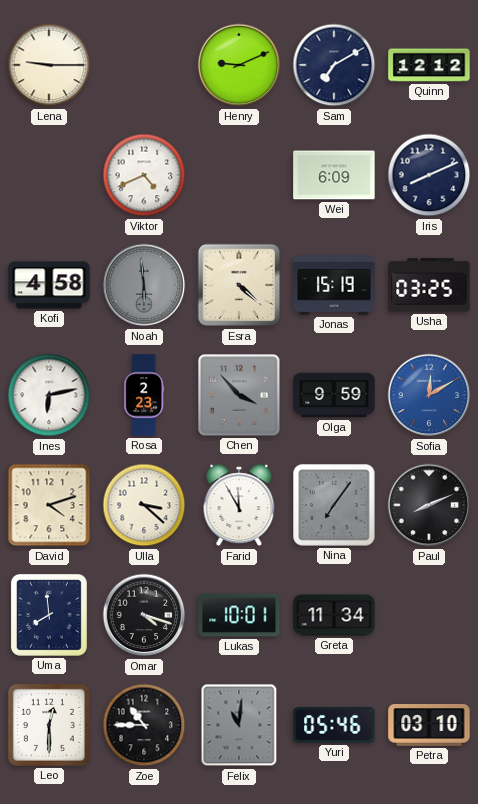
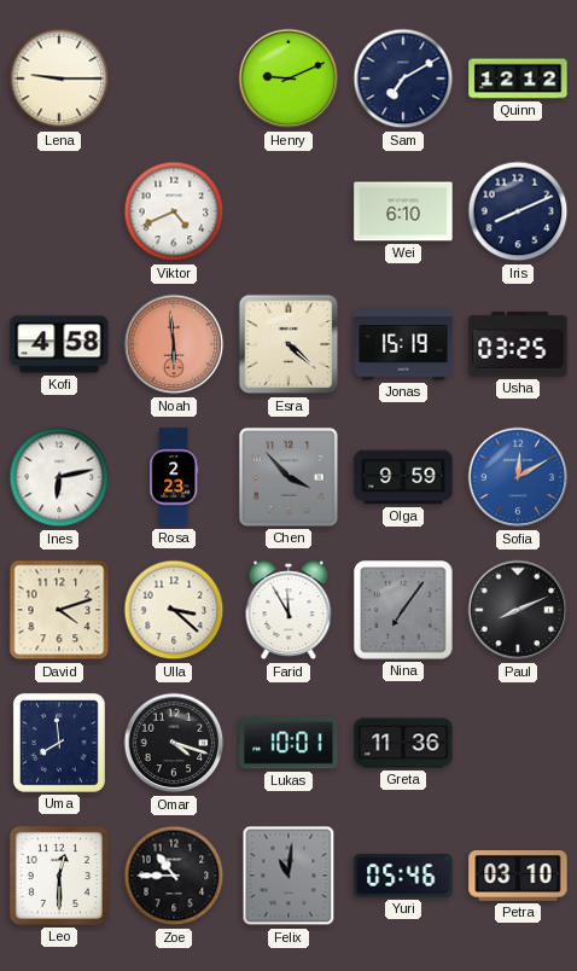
Wei: 6:09 -> 6:10
Noah dial: grey -> salmon
Greta: 11:34 -> 11:36
